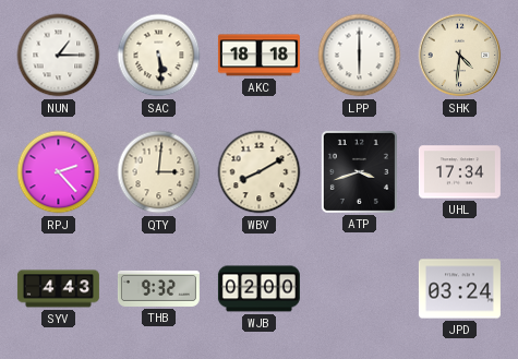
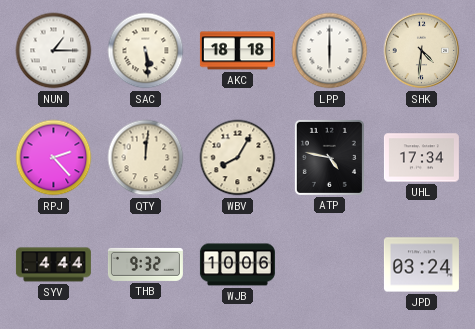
QTY: 3:01 -> 12:01
WBV: 8:10 -> 8:05
ATP: 3:42 -> 4:47
SYV: 4:43 -> 4:44
WJB: 02:00 -> 10:06
